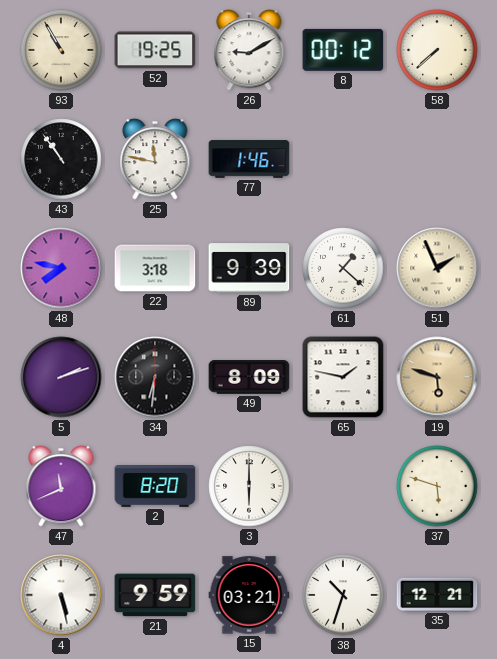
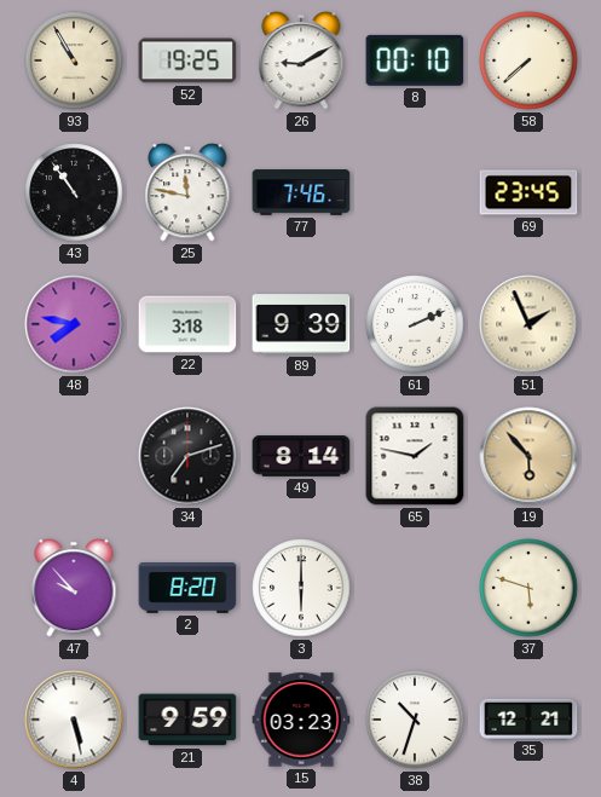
8: 00:12 -> 00:10
77: 1:46 -> 7:46
69: none -> 23:45
61: 1:22 -> 2:11
5: 2:12 -> none
34: 6:31 -> 7:12
49: 8:09 -> 8:14
19: 5:48 -> 5:53
47: 11:41 -> 9:53
15: 03:21 -> 03:23
